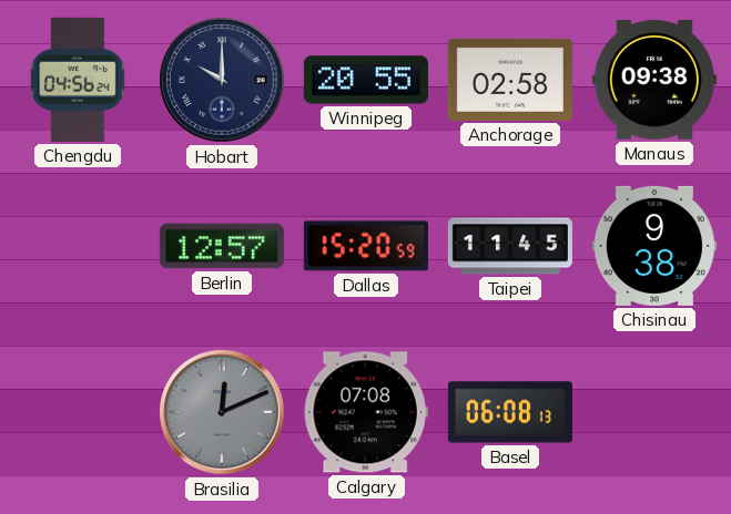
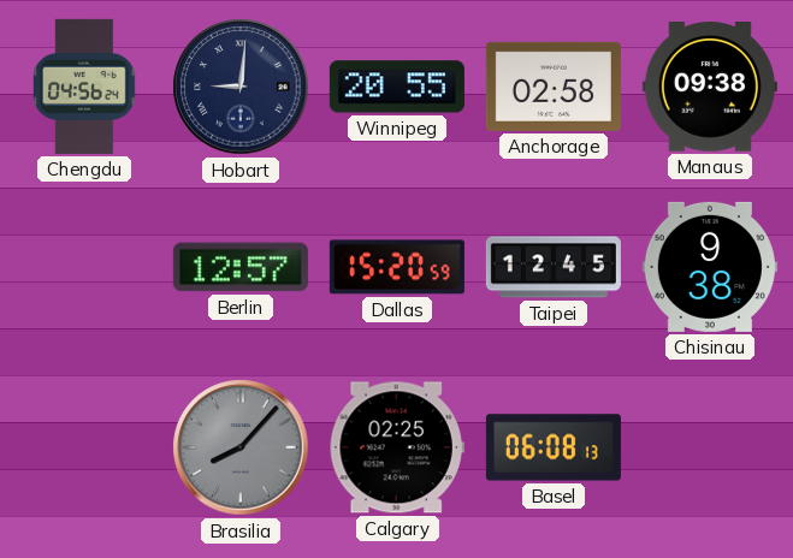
Hobart: 10:00 -> 9:01
Taipei: 11:45 -> 12:45
Brasilia: 12:11 -> 8:07
Calgary: 07:08 -> 02:25
